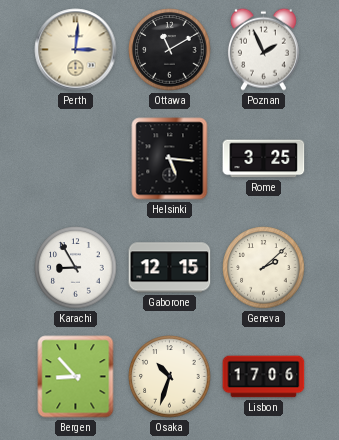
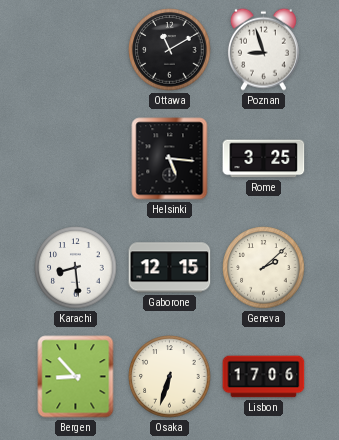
Perth: 3:01 -> none
Poznan: 1:56 -> 8:57
Karachi: 8:55 -> 8:29
Osaka: 10:33 -> 6:33
